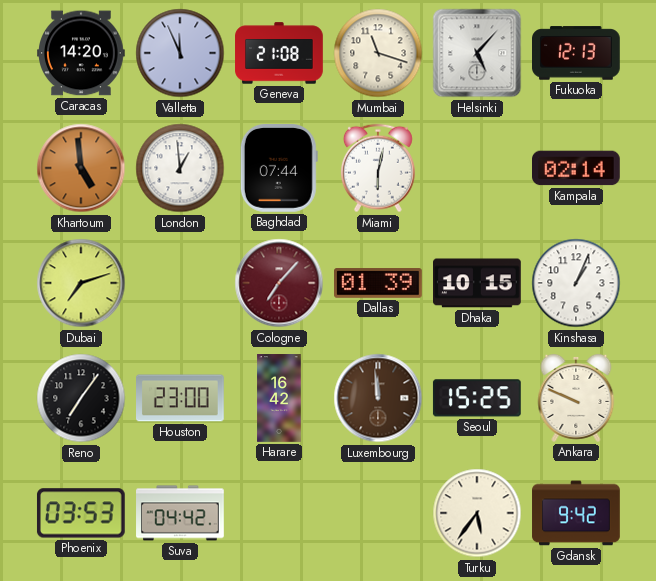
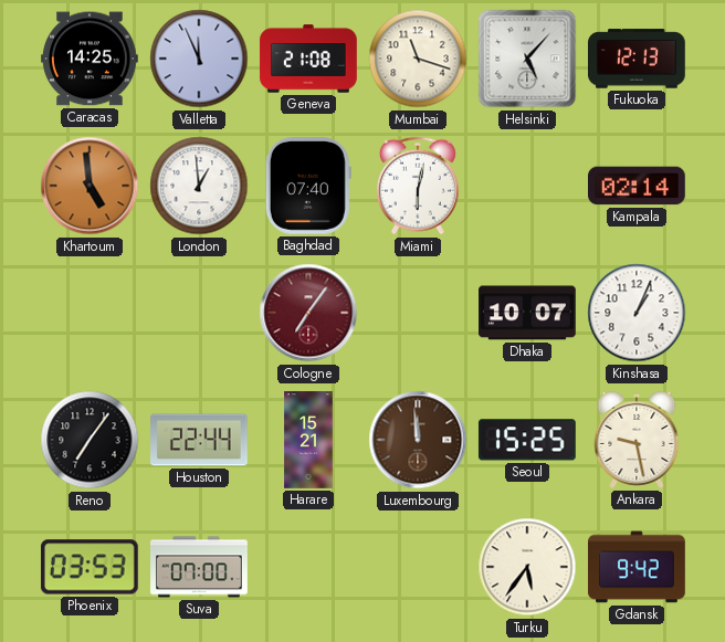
Caracas: 14:20 -> 14:25
Baghdad: 07:44 -> 07:40
Dubai: 7:12 -> none
Cologne: 7:07 -> 7:06
Dallas: 01:39 -> none
Dhaka: 10:15 -> 10:07
Houston: 23:00 -> 22:44
Harare: 16:42 -> 15:21
Ankara: 9:49 -> 9:28
Suva: 04:42 -> 07:00
